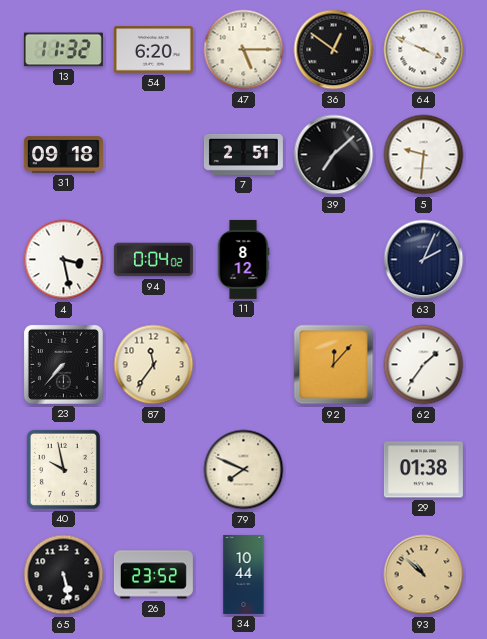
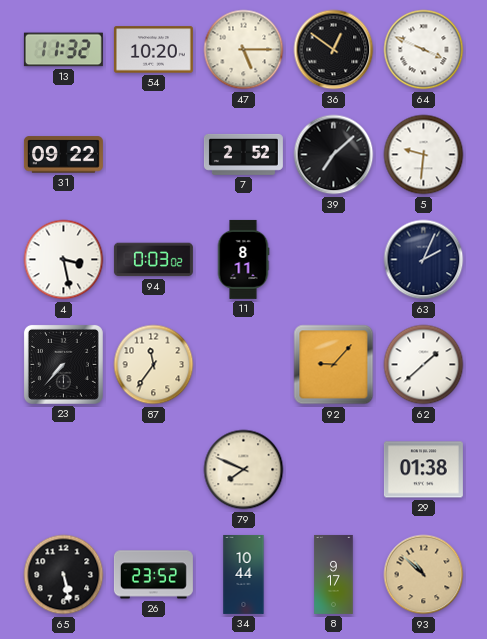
54: 6:20 -> 10:20
31: 09:18 -> 09:22
7: 2:51 -> 2:52
94: 0:04 -> 0:03
11: 8:12 -> 8:11
92: 12:07 -> 9:07
62: 1:36 -> 1:38
40: 9:58 -> none
8: none -> 9:17
